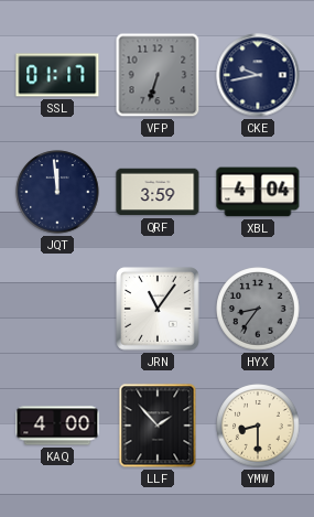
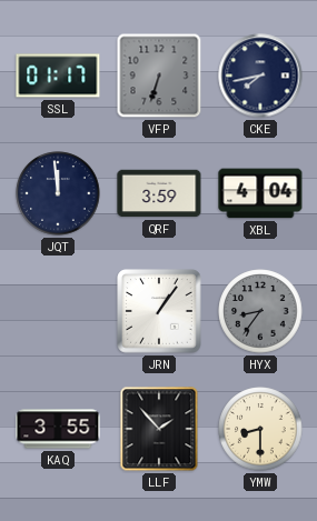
CKE: 9:43 -> 7:43
JRN: 11:06 -> 1:06
KAQ: 4:00 -> 3:55
